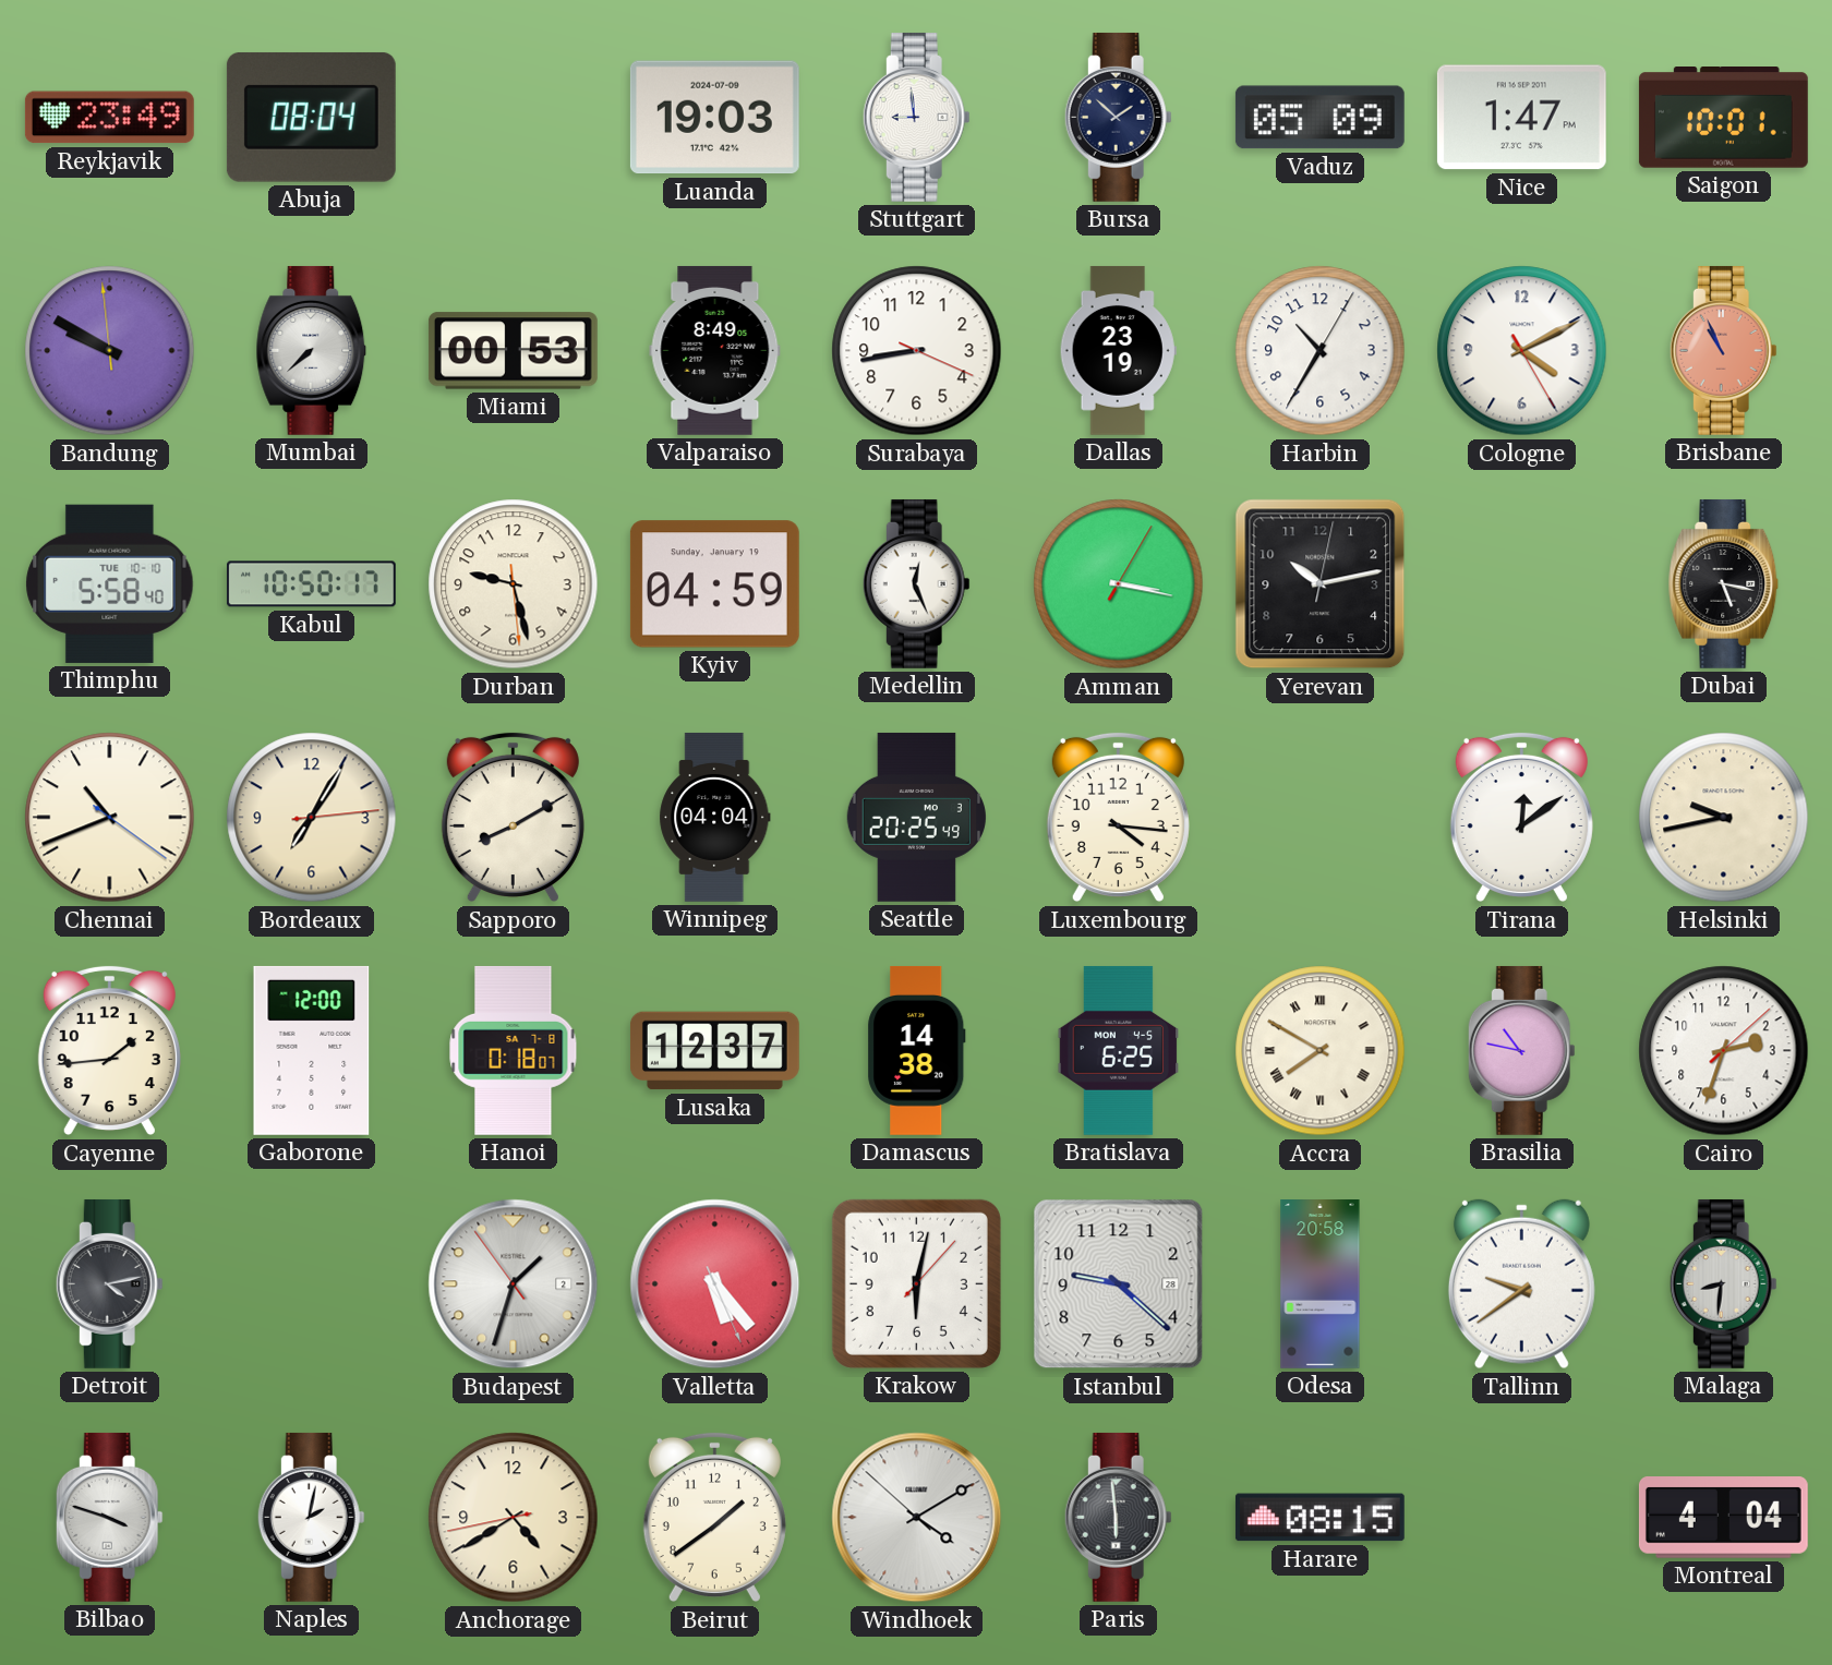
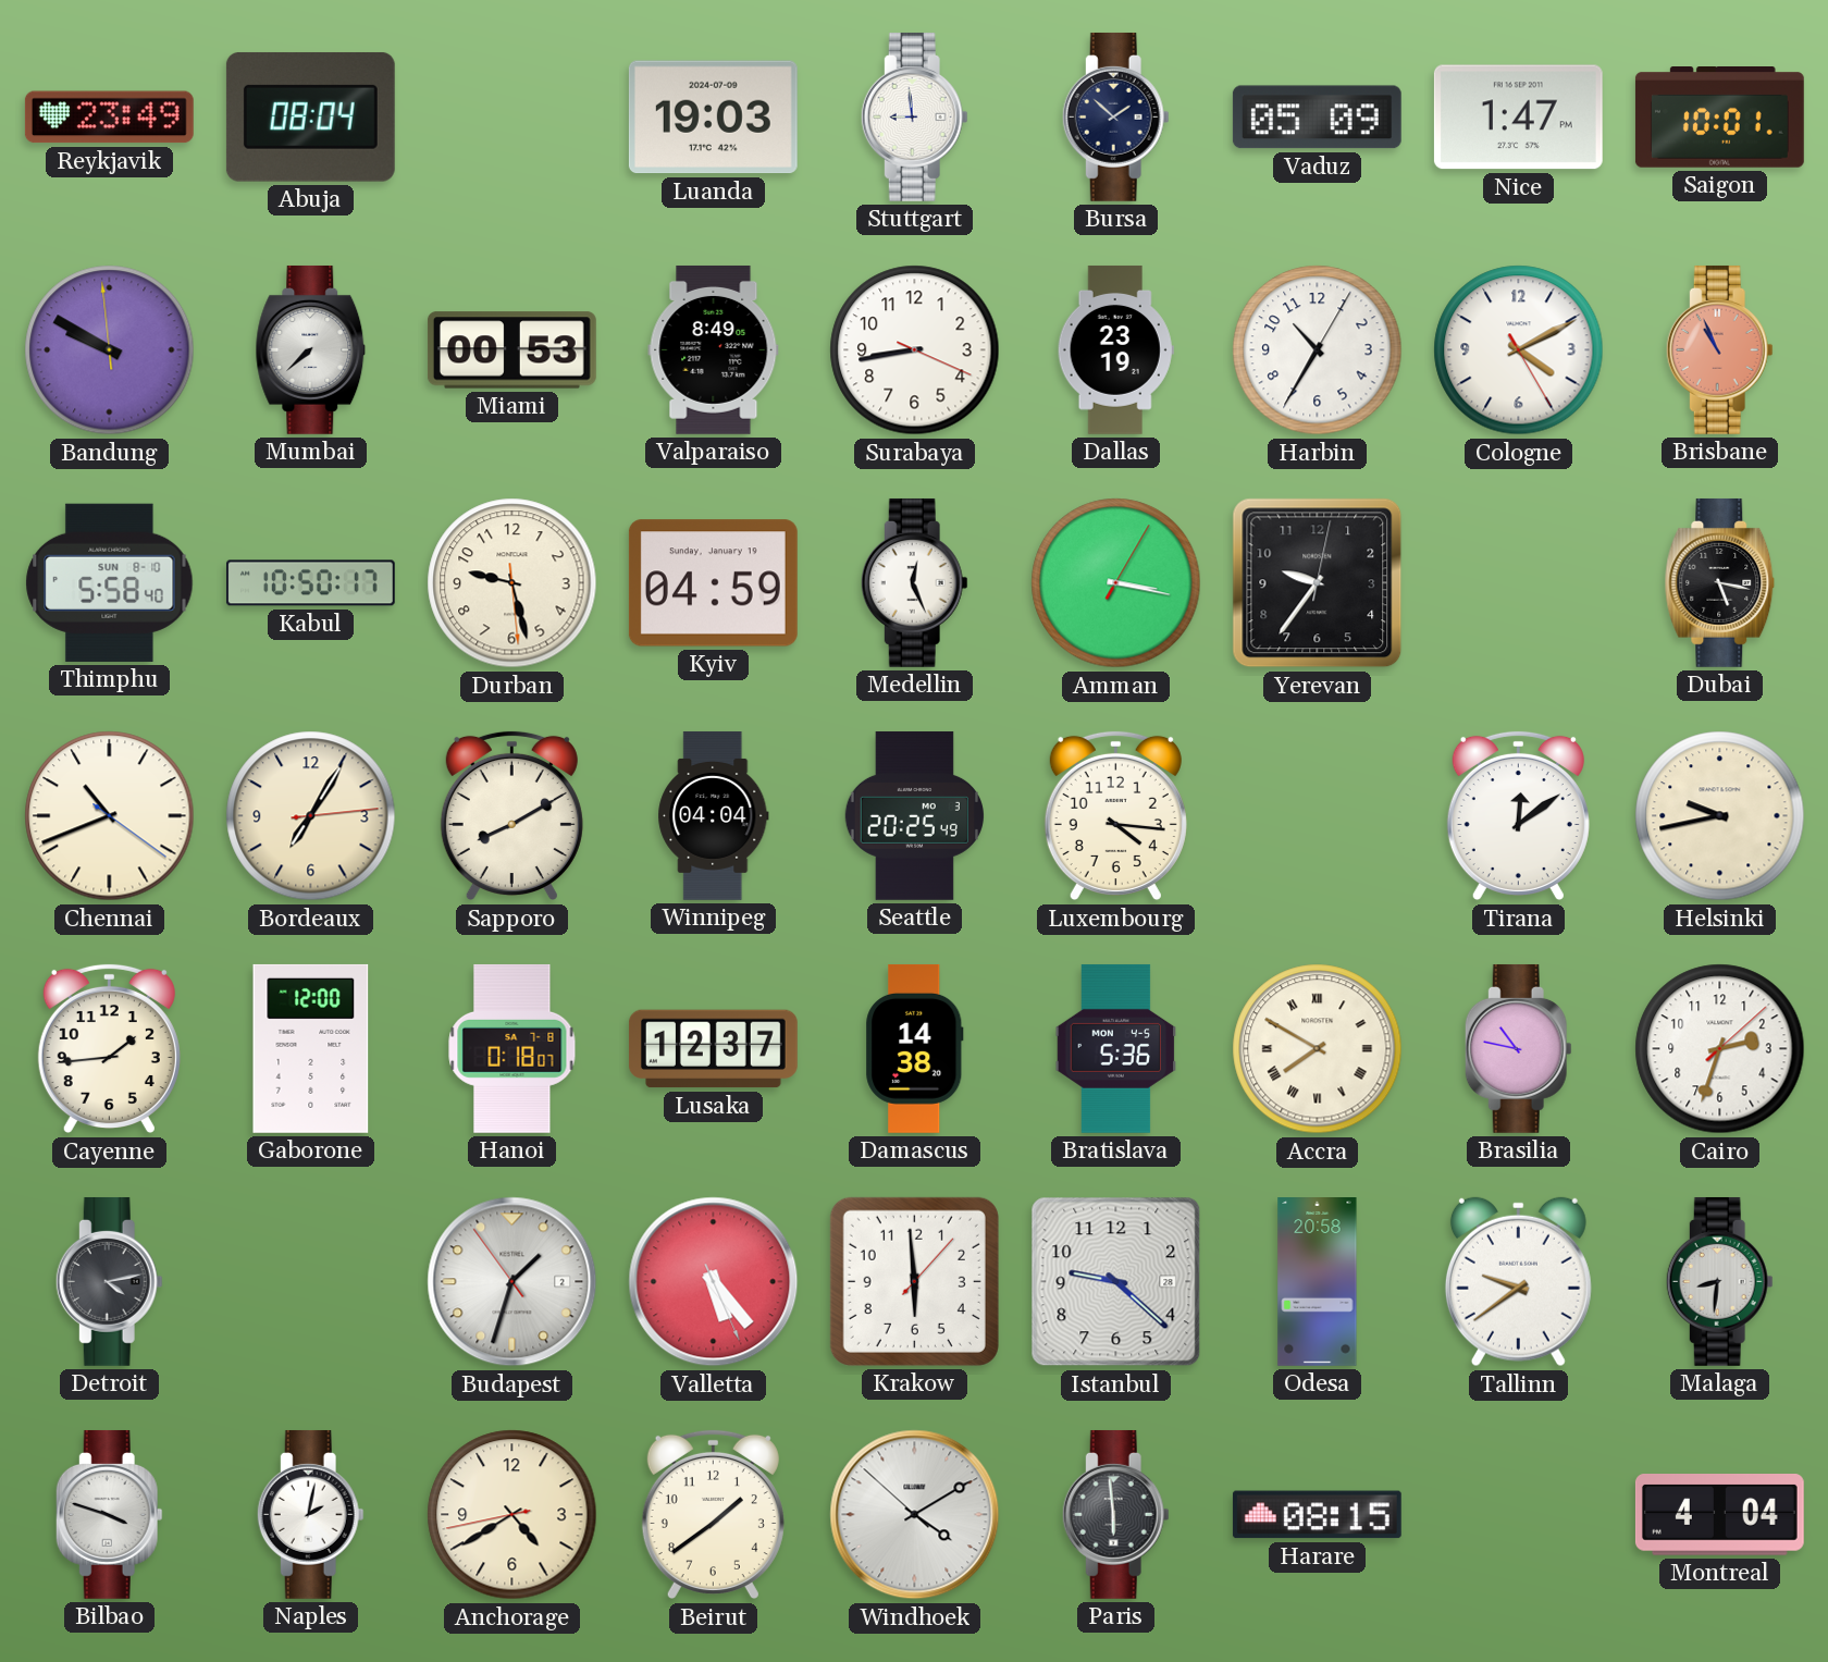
Thimphu date: TUE 10-10 -> SUN 8-10
Yerevan: 10:13 -> 9:36
Bratislava: 6:25 -> 5:36
Krakow: 6:02 -> 5:59
